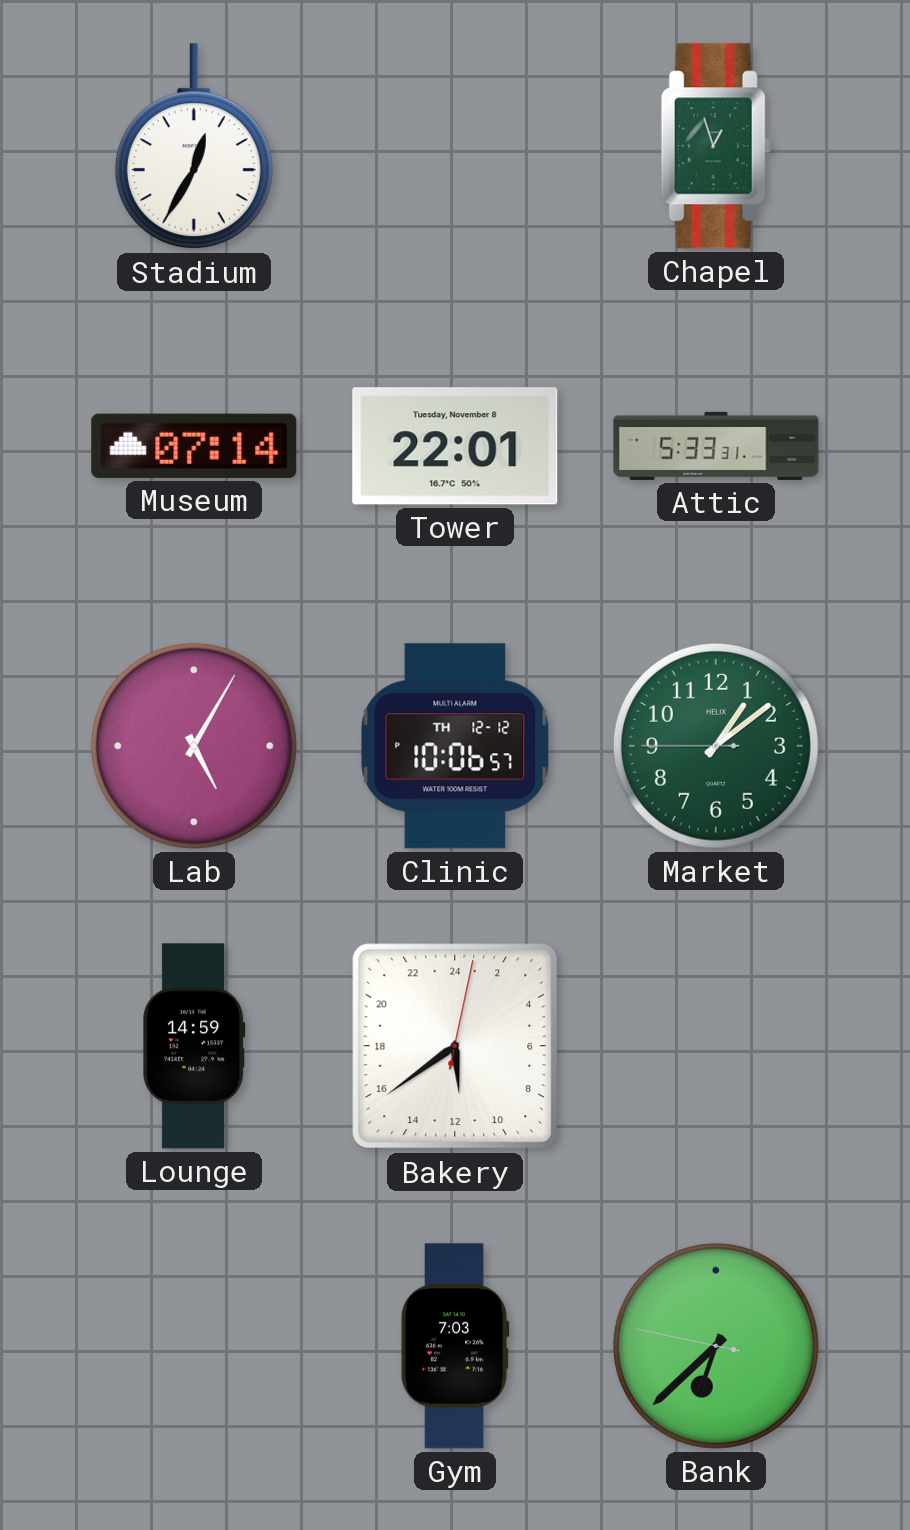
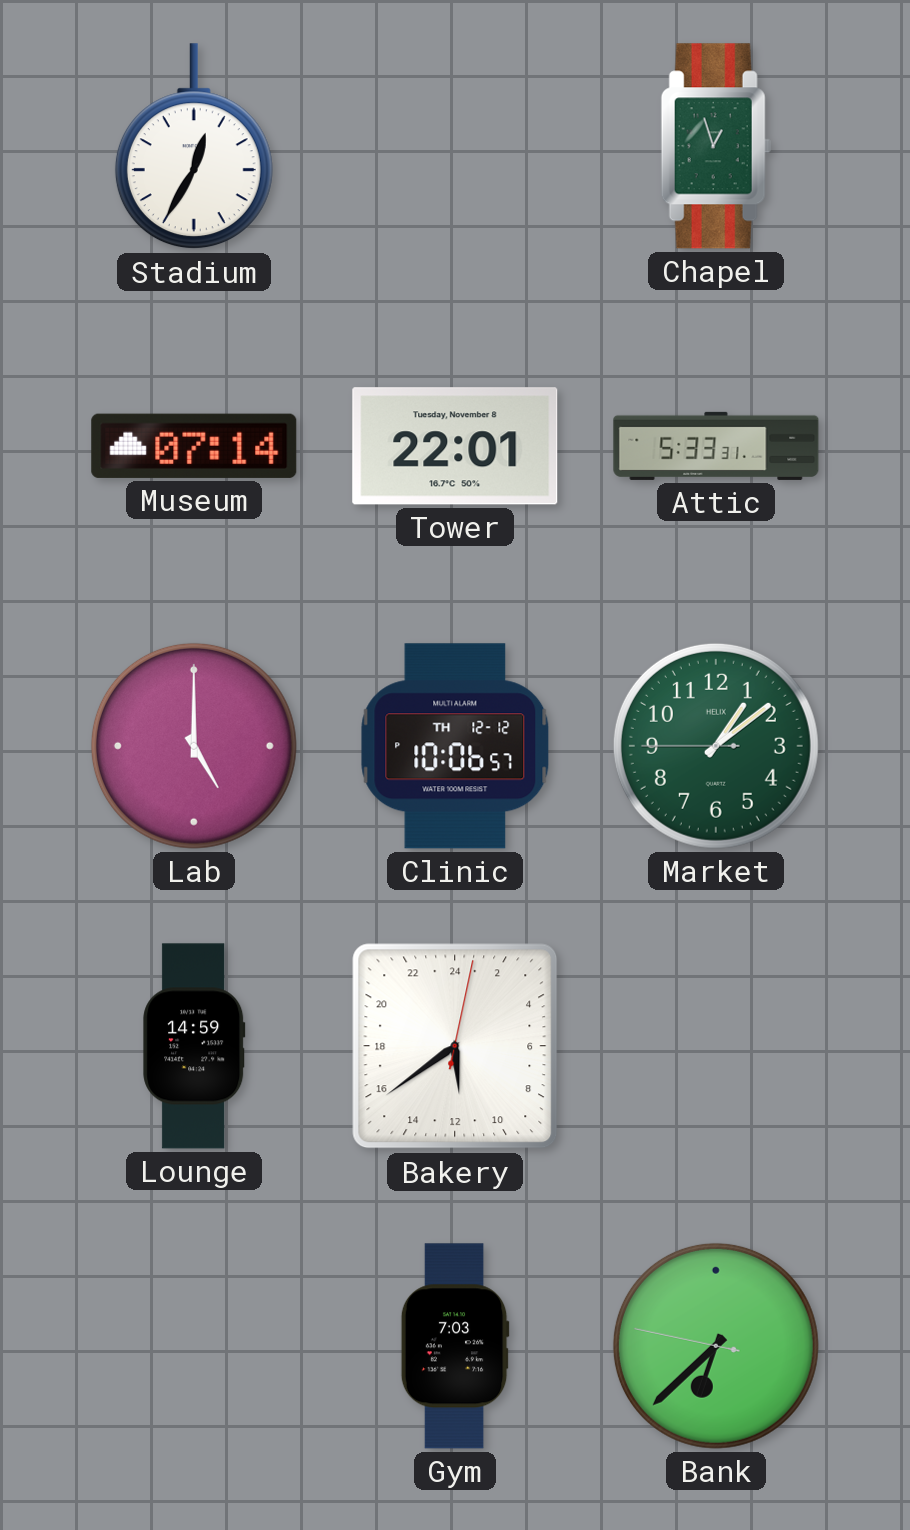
Lab: 5:05 -> 5:00
